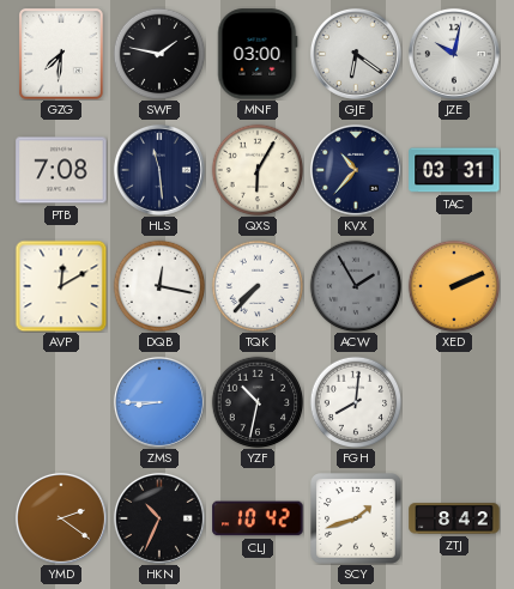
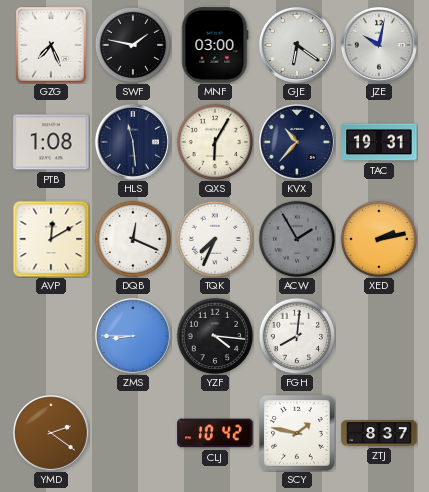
GZG: 7:31 -> 7:26
PTB: 7:08 -> 1:08
TAC: 03:31 -> 19:31
DQB: 12:17 -> 12:19
TQK: 7:37 -> 7:34
XED: 2:11 -> 2:13
YZF: 10:32 -> 4:16
HKN: 10:34 -> none
SCY: 1:42 -> 1:47
ZTJ: 8:42 -> 8:37
